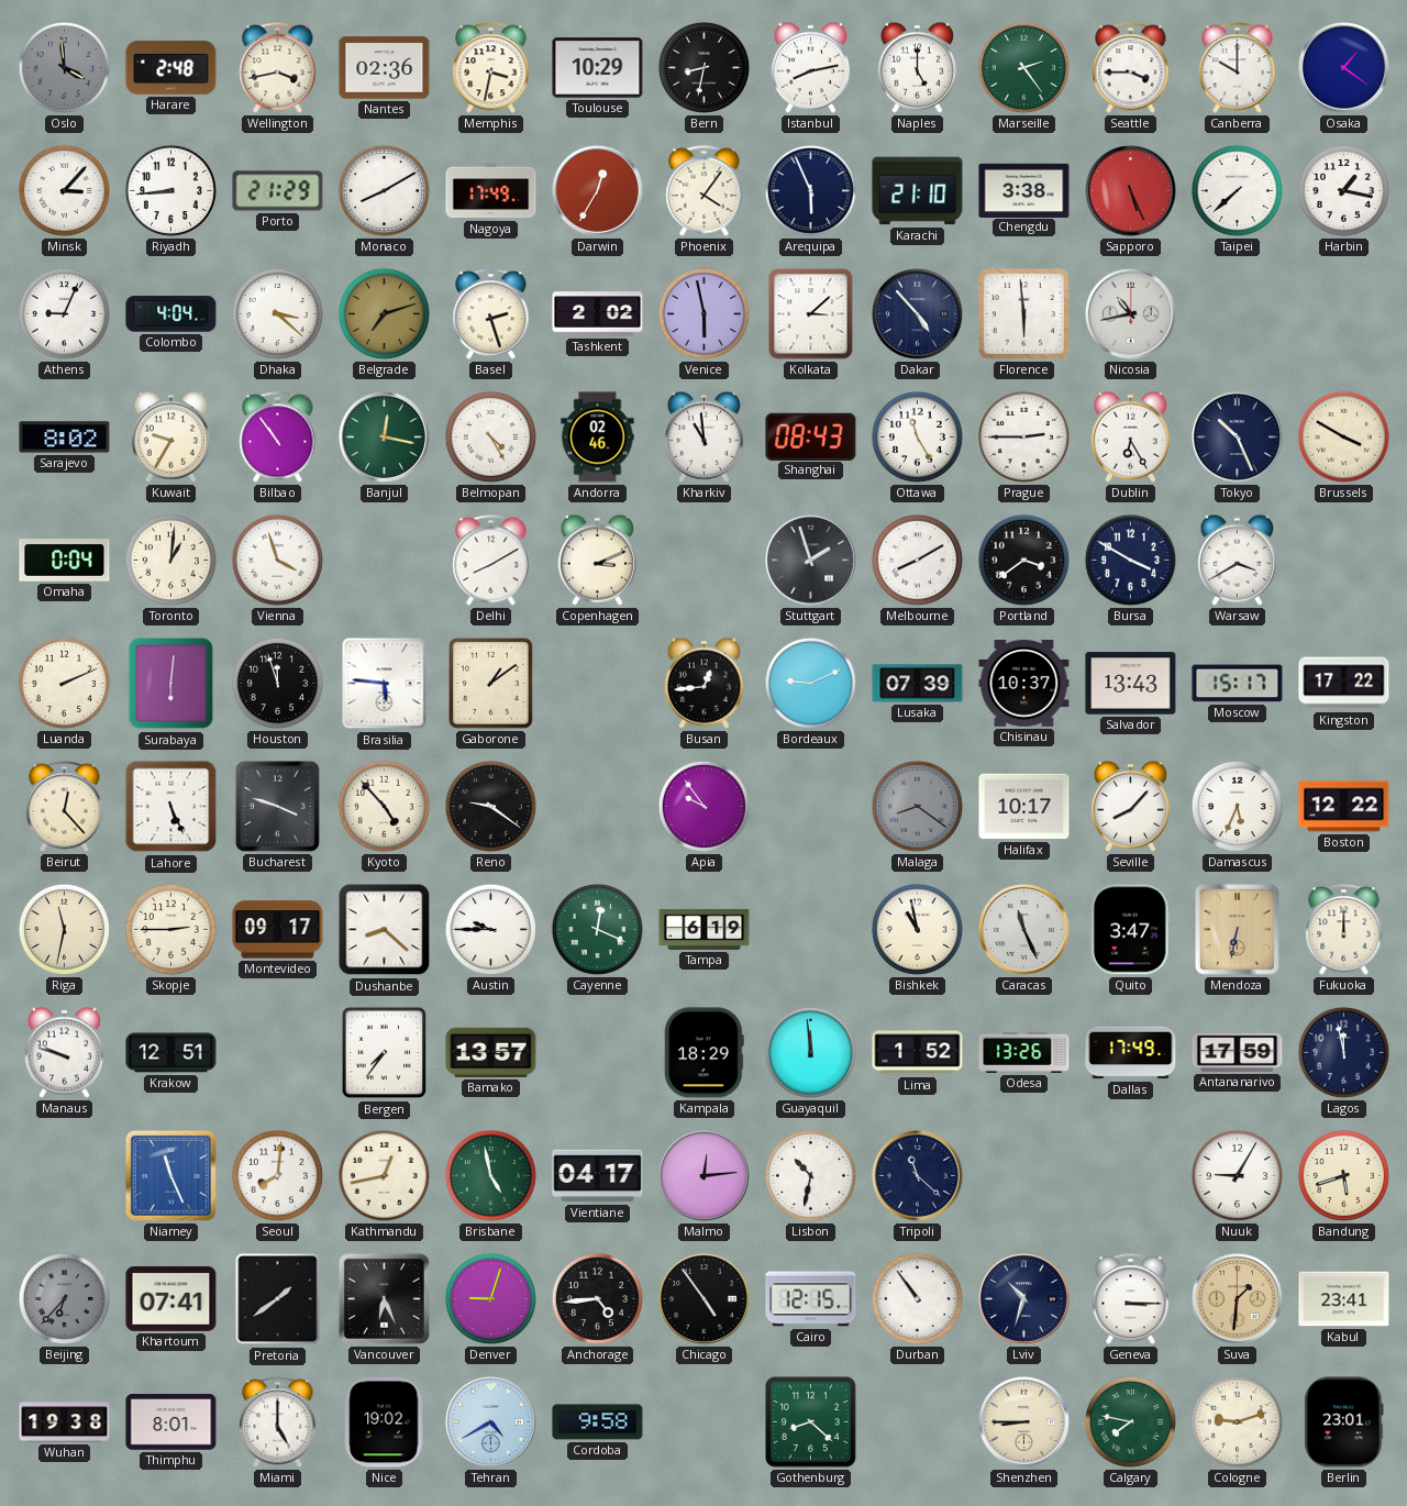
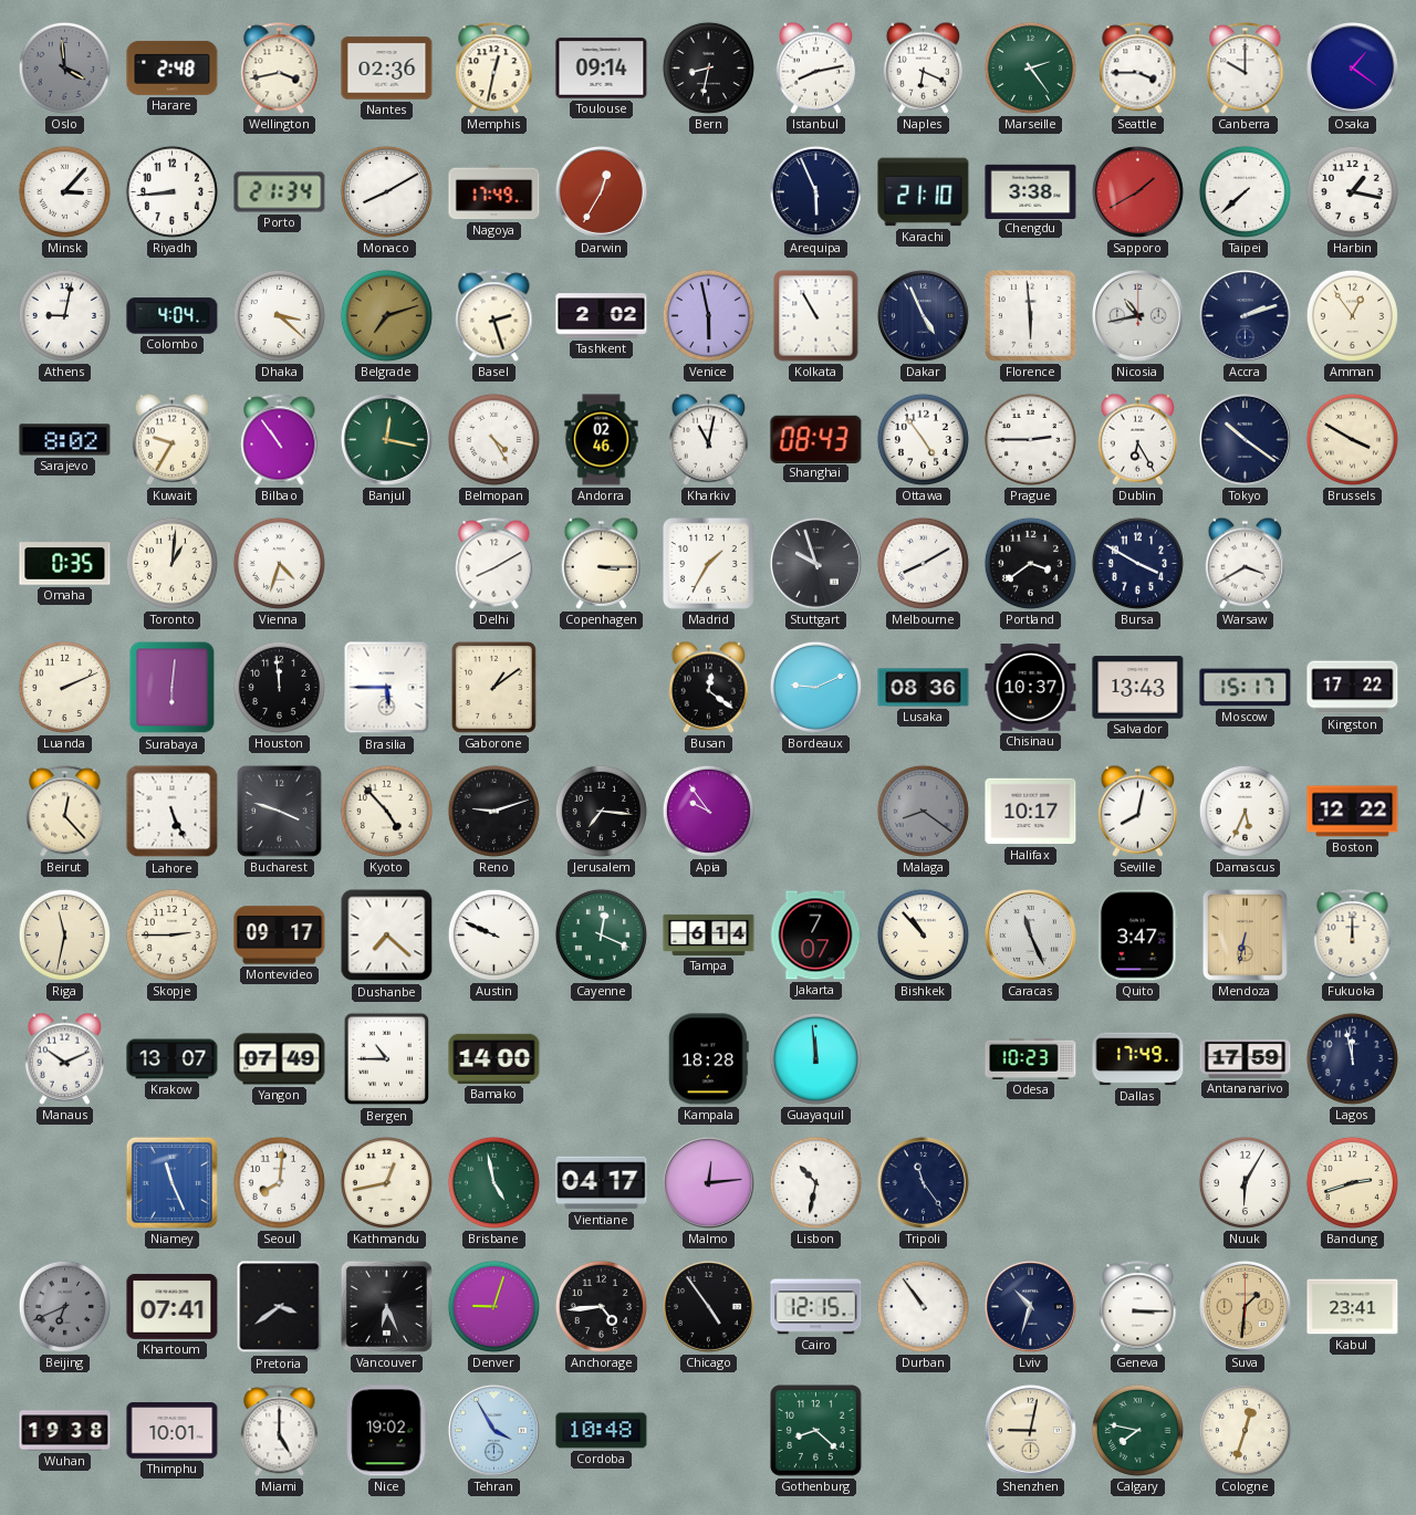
Memphis: 3:32 -> 12:32
Toulouse: 10:29 -> 09:14
Naples: 5:00 -> 6:19
Porto: 21:29 -> 21:34
Phoenix: 4:06 -> none
Sapporo: 5:26 -> 1:40
Athens: 9:04 -> 9:02
Kolkata: 3:08 -> 10:55
Dakar: 4:53 -> 4:56
Accra: none -> 2:12
Amman: none -> 12:54
Kharkiv: 10:59 -> 11:02
Ottawa: 11:25 -> 4:54
Tokyo: 10:26 -> 10:21
Omaha: 0:04 -> 0:35
Vienna: 3:57 -> 4:33
Copenhagen: 3:11 -> 3:15
Madrid: none -> 1:35
Stuttgart: 1:57 -> 9:57
Houston: 11:57 -> 11:59
Brasilia: 5:46 -> 5:45
Busan: 12:44 -> 12:21
Lusaka: 07:39 -> 08:36
Reno: 9:21 -> 9:12
Jerusalem: none -> 7:16
Seville: 8:07 -> 8:02
Dushanbe: 8:22 -> 7:22
Austin: 9:45 -> 9:49
Tampa: 6:19 -> 6:14
Jakarta: none -> 7:07
Bishkek: 10:58 -> 10:53
Manaus: 9:48 -> 10:11
Krakow: 12:51 -> 13:07
Yangon: none -> 07:49
Bergen: 7:36 -> 10:45
Bamako: 13:57 -> 14:00
Kampala: 18:29 -> 18:28
Lima: 1:52 -> none
Odesa: 13:26 -> 10:23
Tripoli: 11:22 -> 11:24
Nuuk: 9:05 -> 6:05
Bandung: 5:42 -> 2:42
Beijing: 6:37 -> 6:41
Pretoria: 1:39 -> 3:39
Thimphu: 8:01 -> 10:01
Tehran: 4:40 -> 3:55
Cordoba: 9:58 -> 10:48
Shenzhen: 8:45 -> 9:02
Cologne: 9:12 -> 12:33
Berlin: 23:01 -> none
